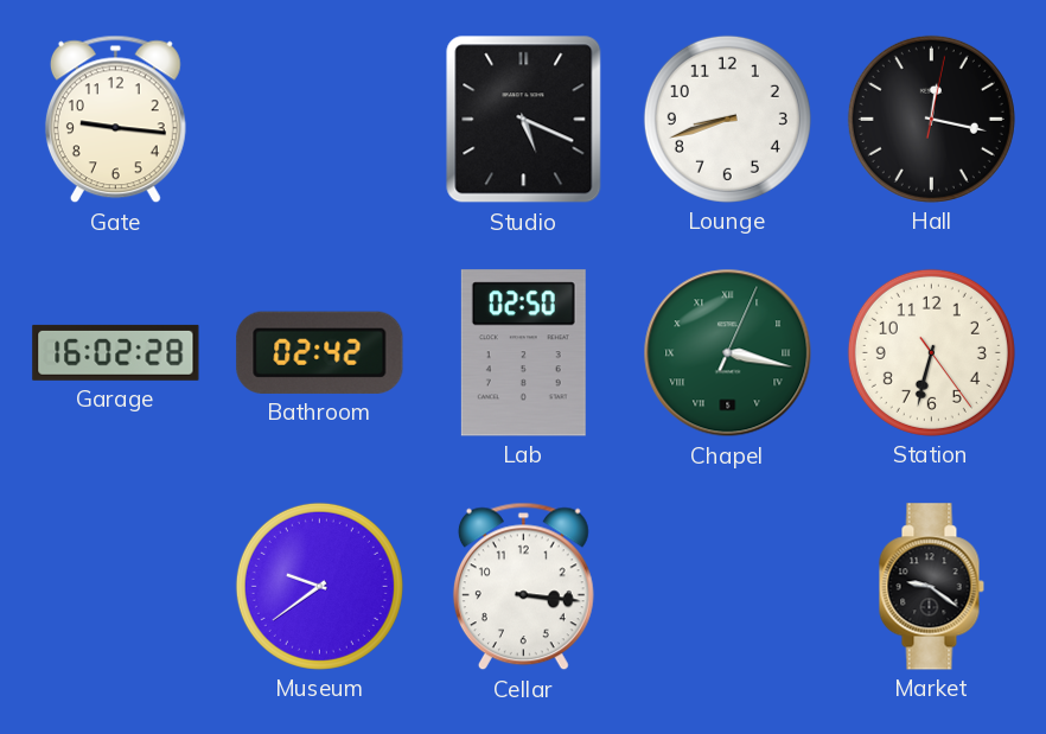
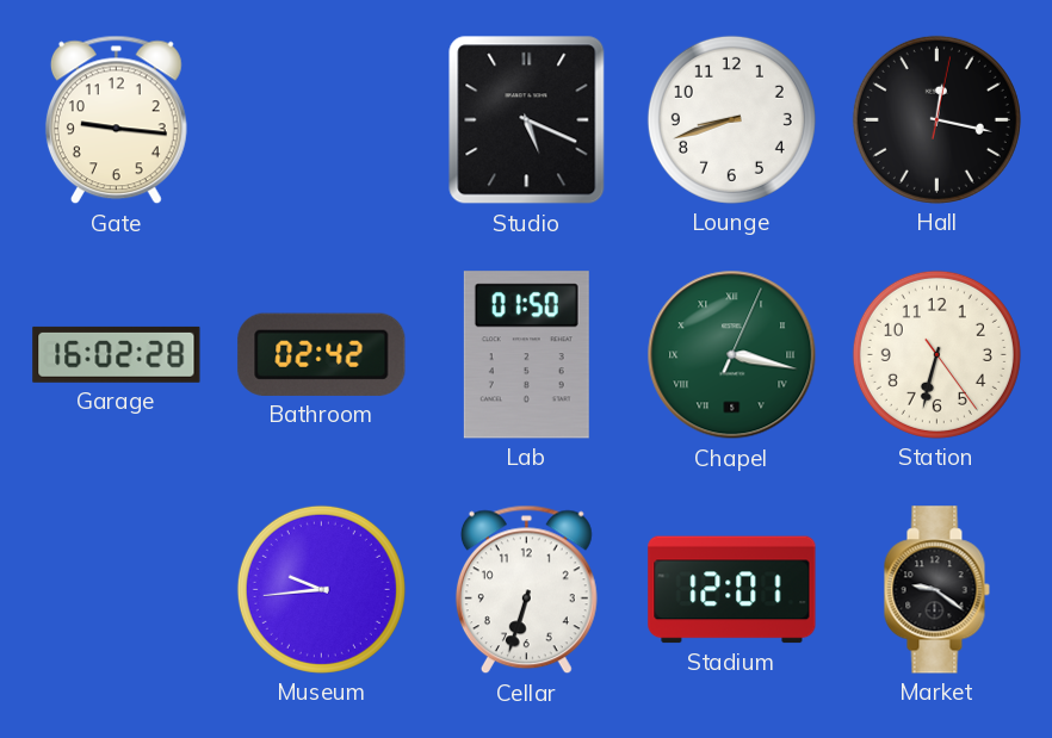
Lab: 02:50 -> 01:50
Museum: 9:39 -> 9:44
Cellar: 3:16 -> 6:33
Stadium: none -> 12:01
